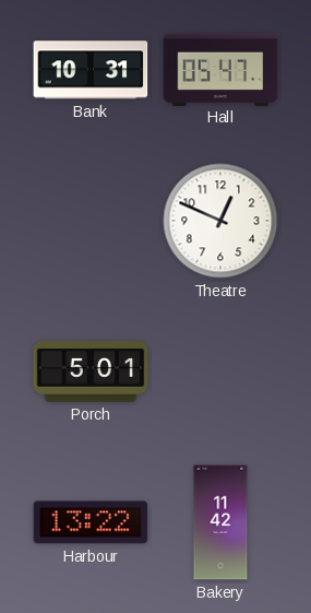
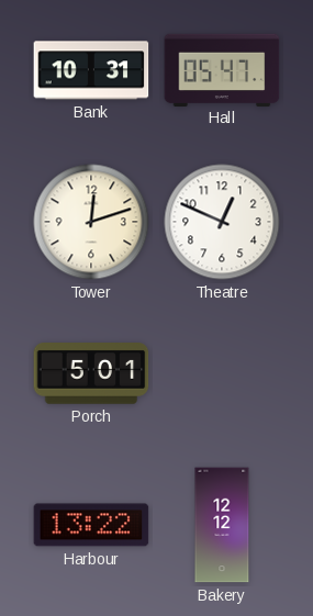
Tower: none -> 12:12
Bakery: 11:42 -> 12:12
